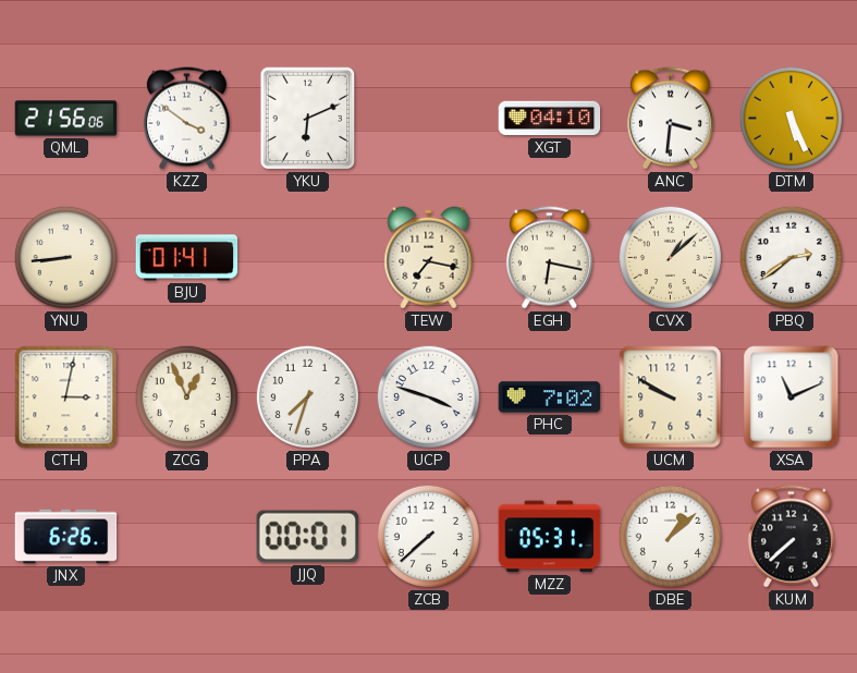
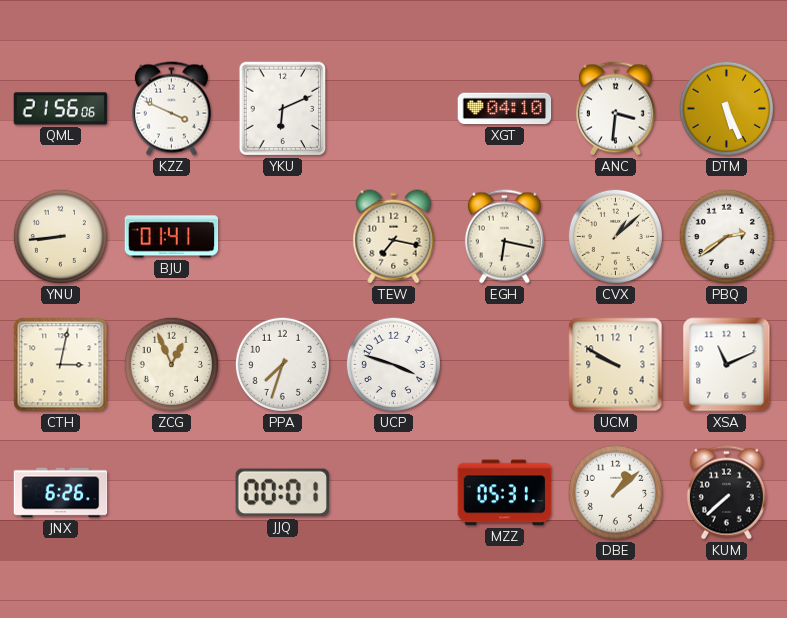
KZZ: 3:51 -> 3:49
PHC: 7:02 -> none
ZCB: 7:38 -> none
